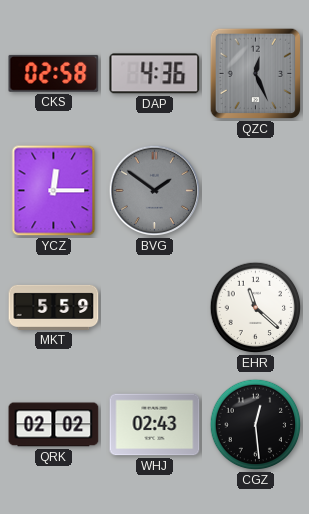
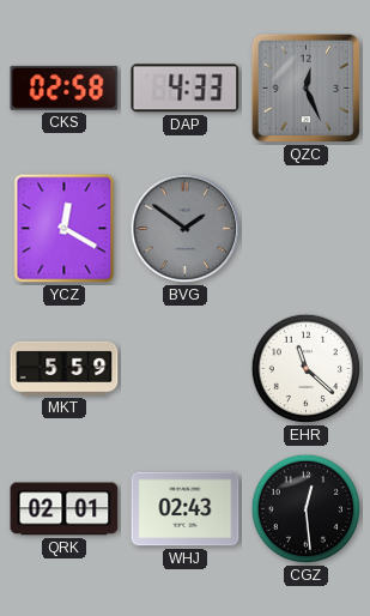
DAP: 4:36 -> 4:33
YCZ: 12:15 -> 12:20
QRK: 02:02 -> 02:01
